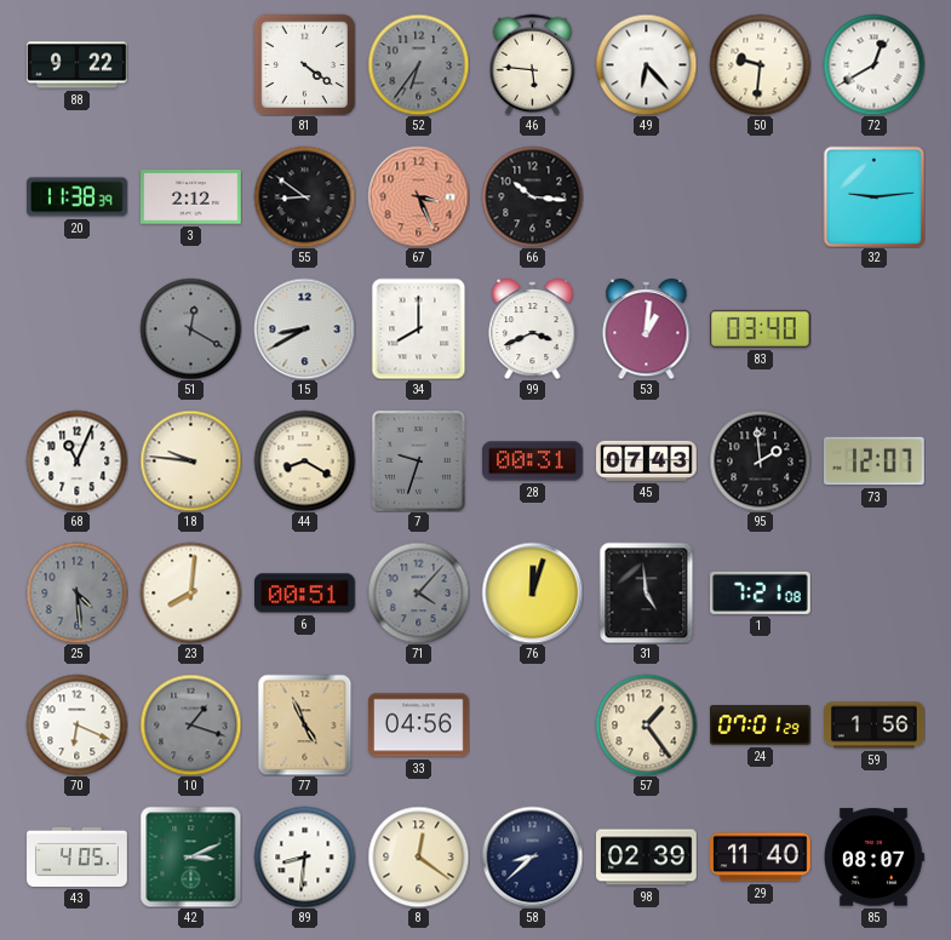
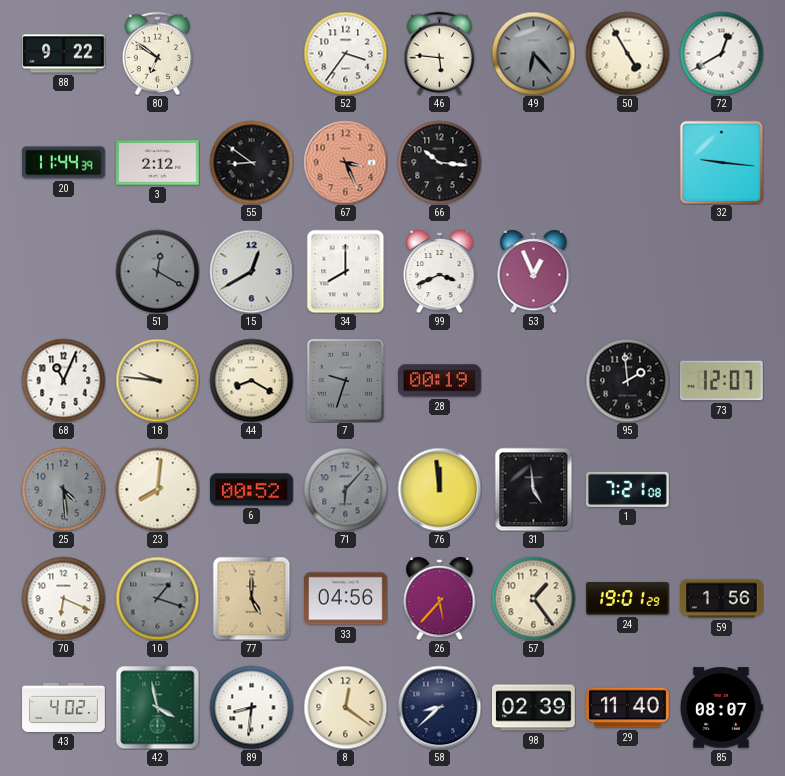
80: none -> 6:51
81: 4:21 -> none
52: 6:36 -> 3:36
52 dial: grey -> white
49 dial: white -> grey
50: 9:31 -> 4:55
20: 11:38 -> 11:44
32: 9:14 -> 9:16
15: 8:40 -> 12:40
53: 1:01 -> 12:56
83: 03:40 -> none
28: 00:31 -> 00:19
45: 07:43 -> none
6: 00:51 -> 00:52
71: 4:07 -> 6:07
76: 12:03 -> 11:59
77: 4:56 -> 5:00
26: none -> 5:37
24: 07:01 -> 19:01
43: 4:05 -> 4:02
42: 3:11 -> 3:58
